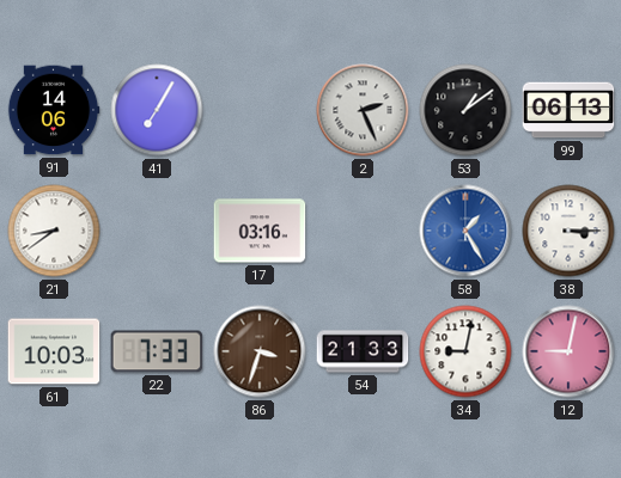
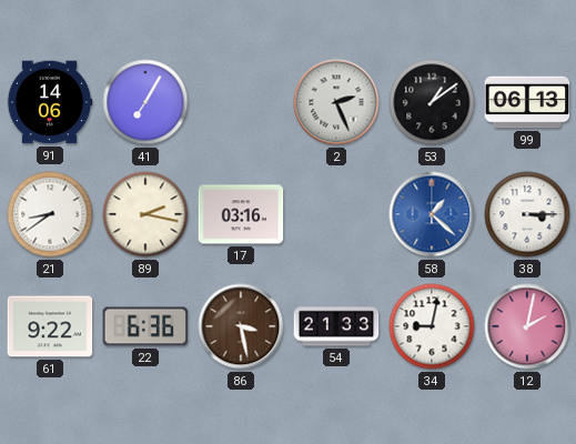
89: none -> 2:17
58: 1:25 -> 1:22
61: 10:03 -> 9:22
22: 7:33 -> 6:36
86: 3:33 -> 3:28
12: 9:02 -> 2:02
